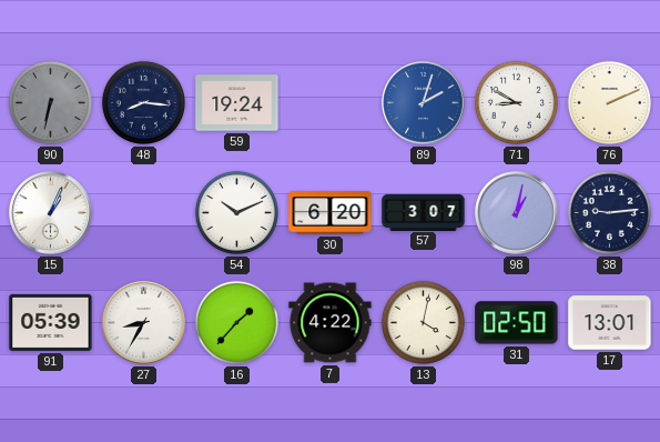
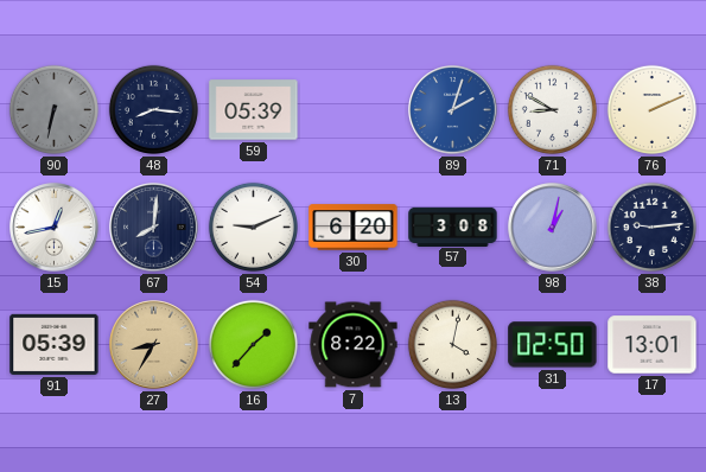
59: 19:24 -> 05:39
15: 1:04 -> 12:43
67: none -> 8:01
54: 10:11 -> 9:11
57: 3:07 -> 3:08
27 dial: white -> champagne
7: 4:22 -> 8:22
